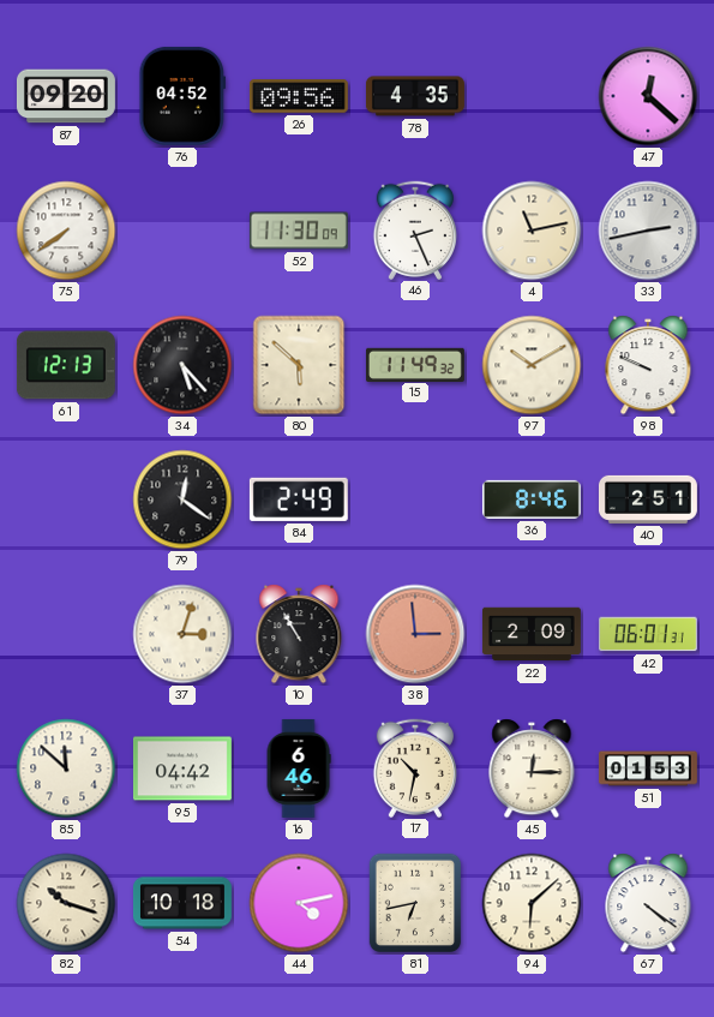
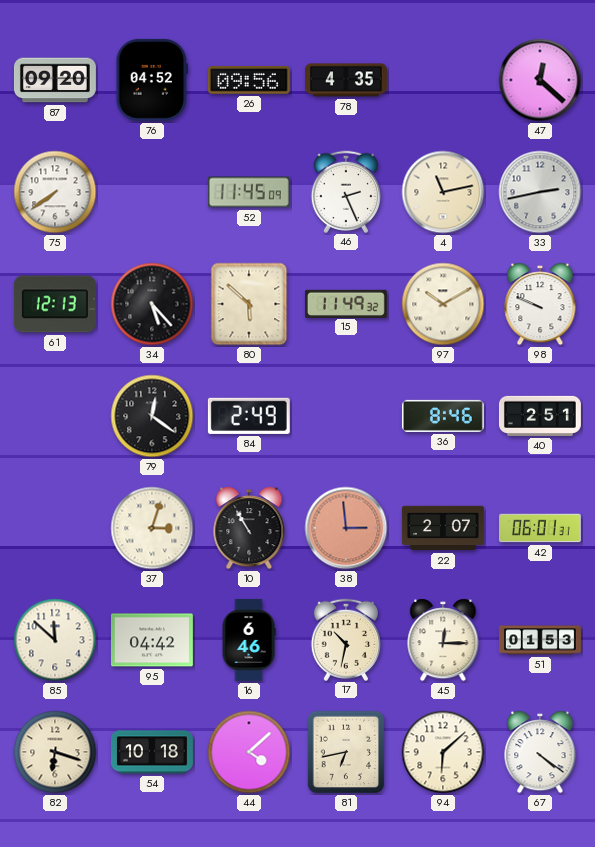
52: 11:30 -> 11:45
22: 2:09 -> 2:07
82: 10:18 -> 6:18
44: 4:13 -> 4:08
